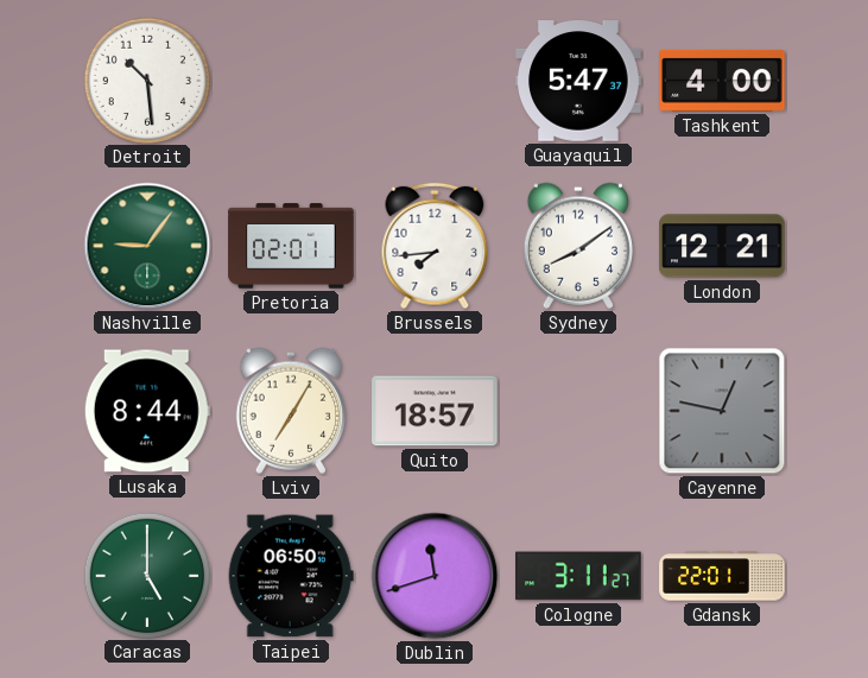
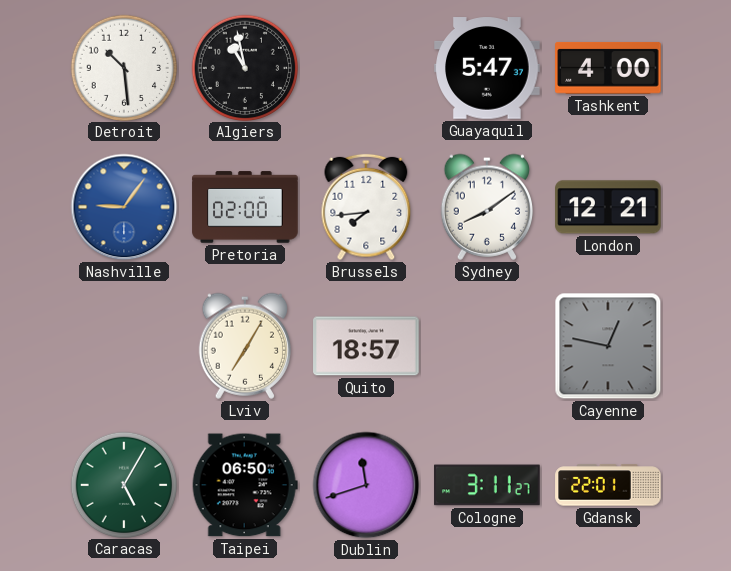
Algiers: none -> 10:58
Nashville dial: green -> blue
Pretoria: 02:01 -> 02:00
Lusaka: 8:44 -> none
Caracas: 5:00 -> 5:05
